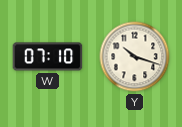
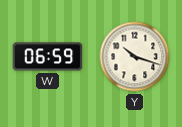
W: 07:10 -> 06:59
